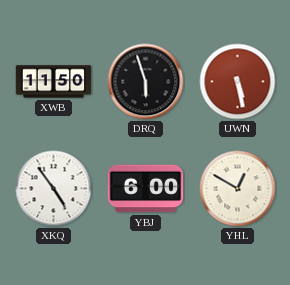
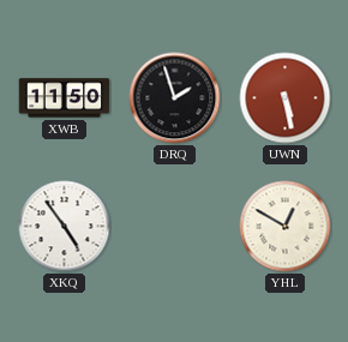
DRQ: 5:57 -> 1:57
YBJ: 6:00 -> none
